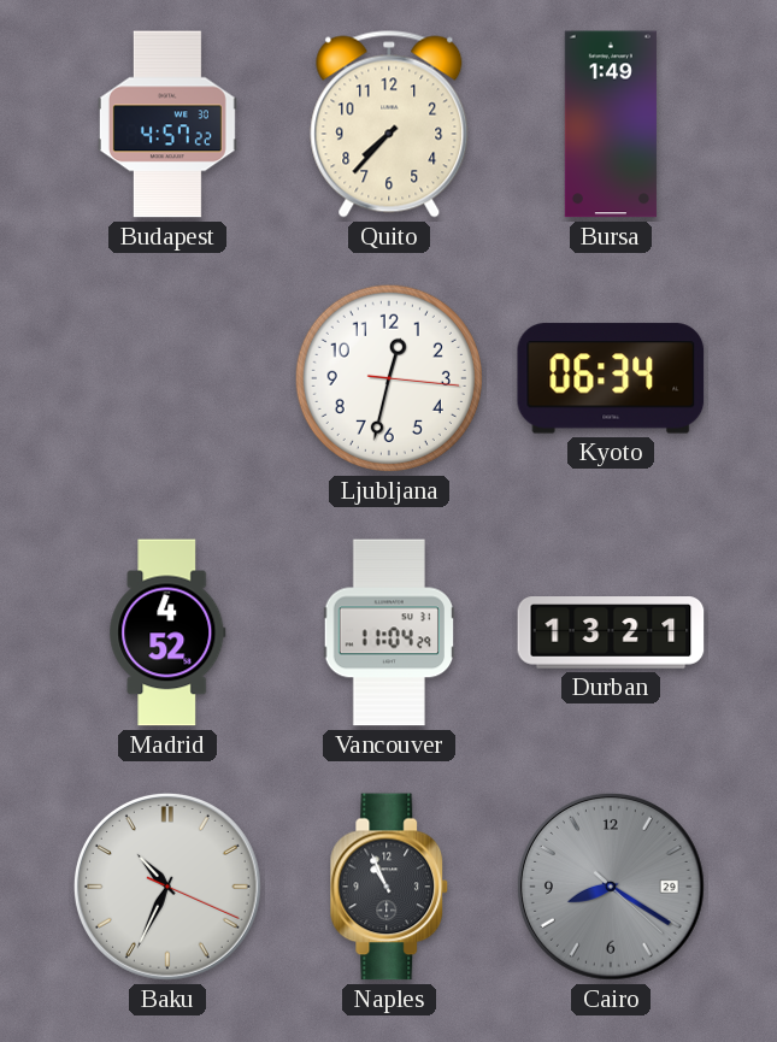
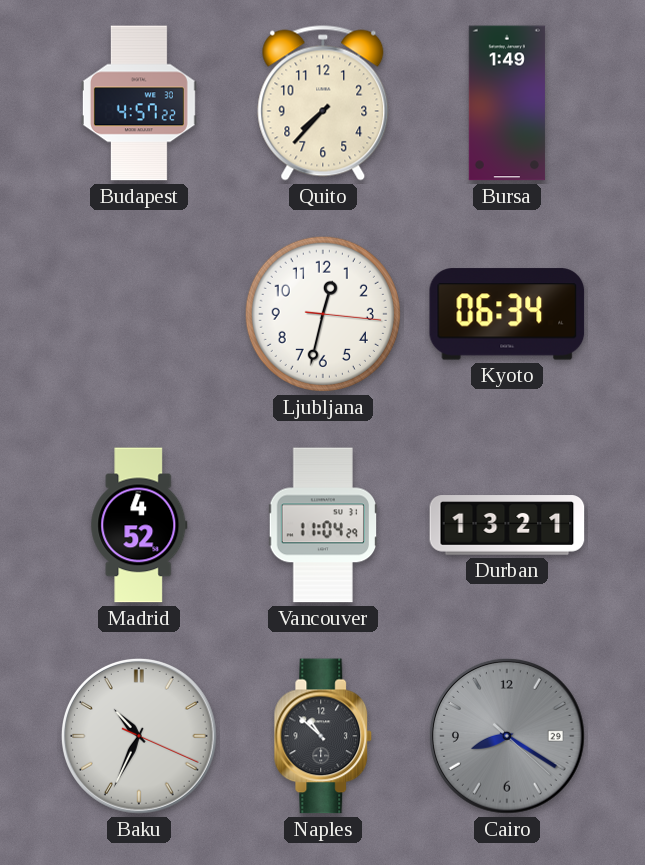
Naples: 10:56 -> 10:52
